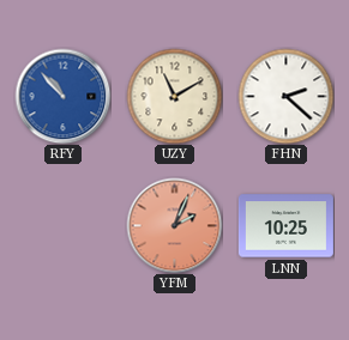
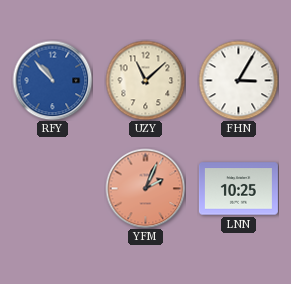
UZY: 11:10 -> 11:08
FHN: 2:22 -> 3:05
